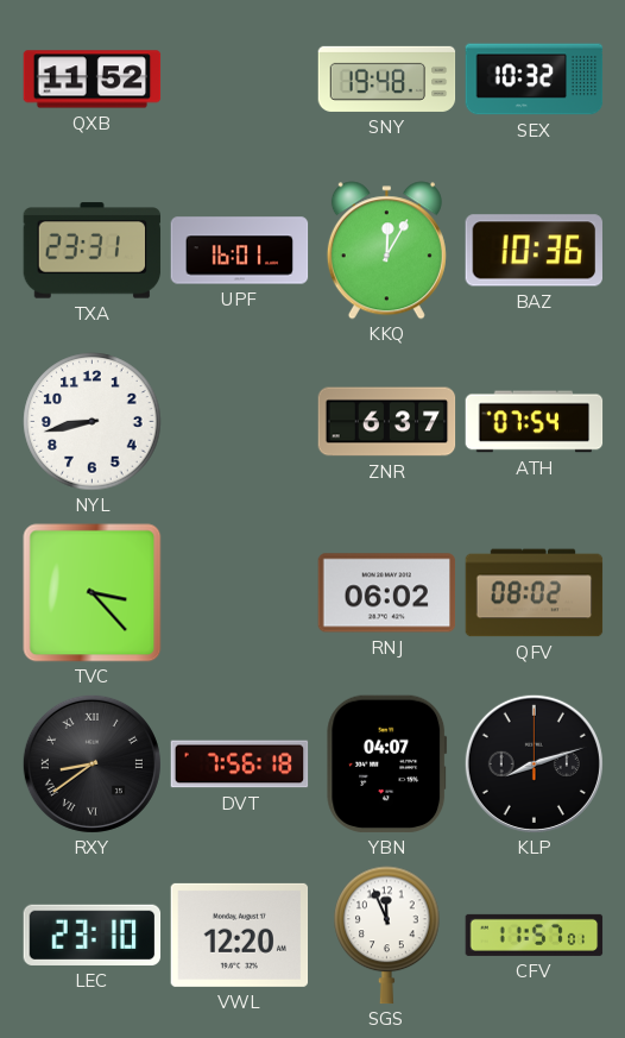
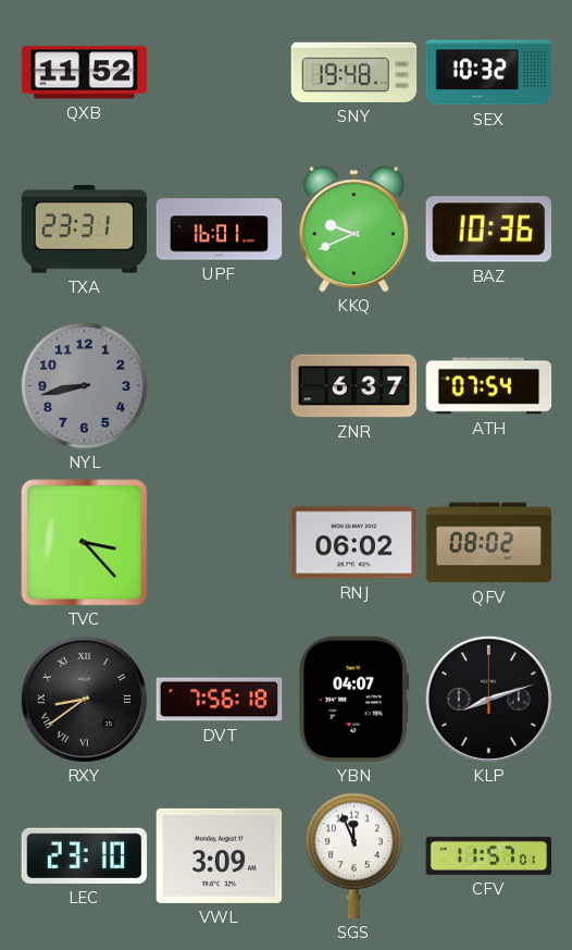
KKQ: 12:05 -> 9:41
NYL dial: white -> grey
VWL: 12:20 -> 3:09
